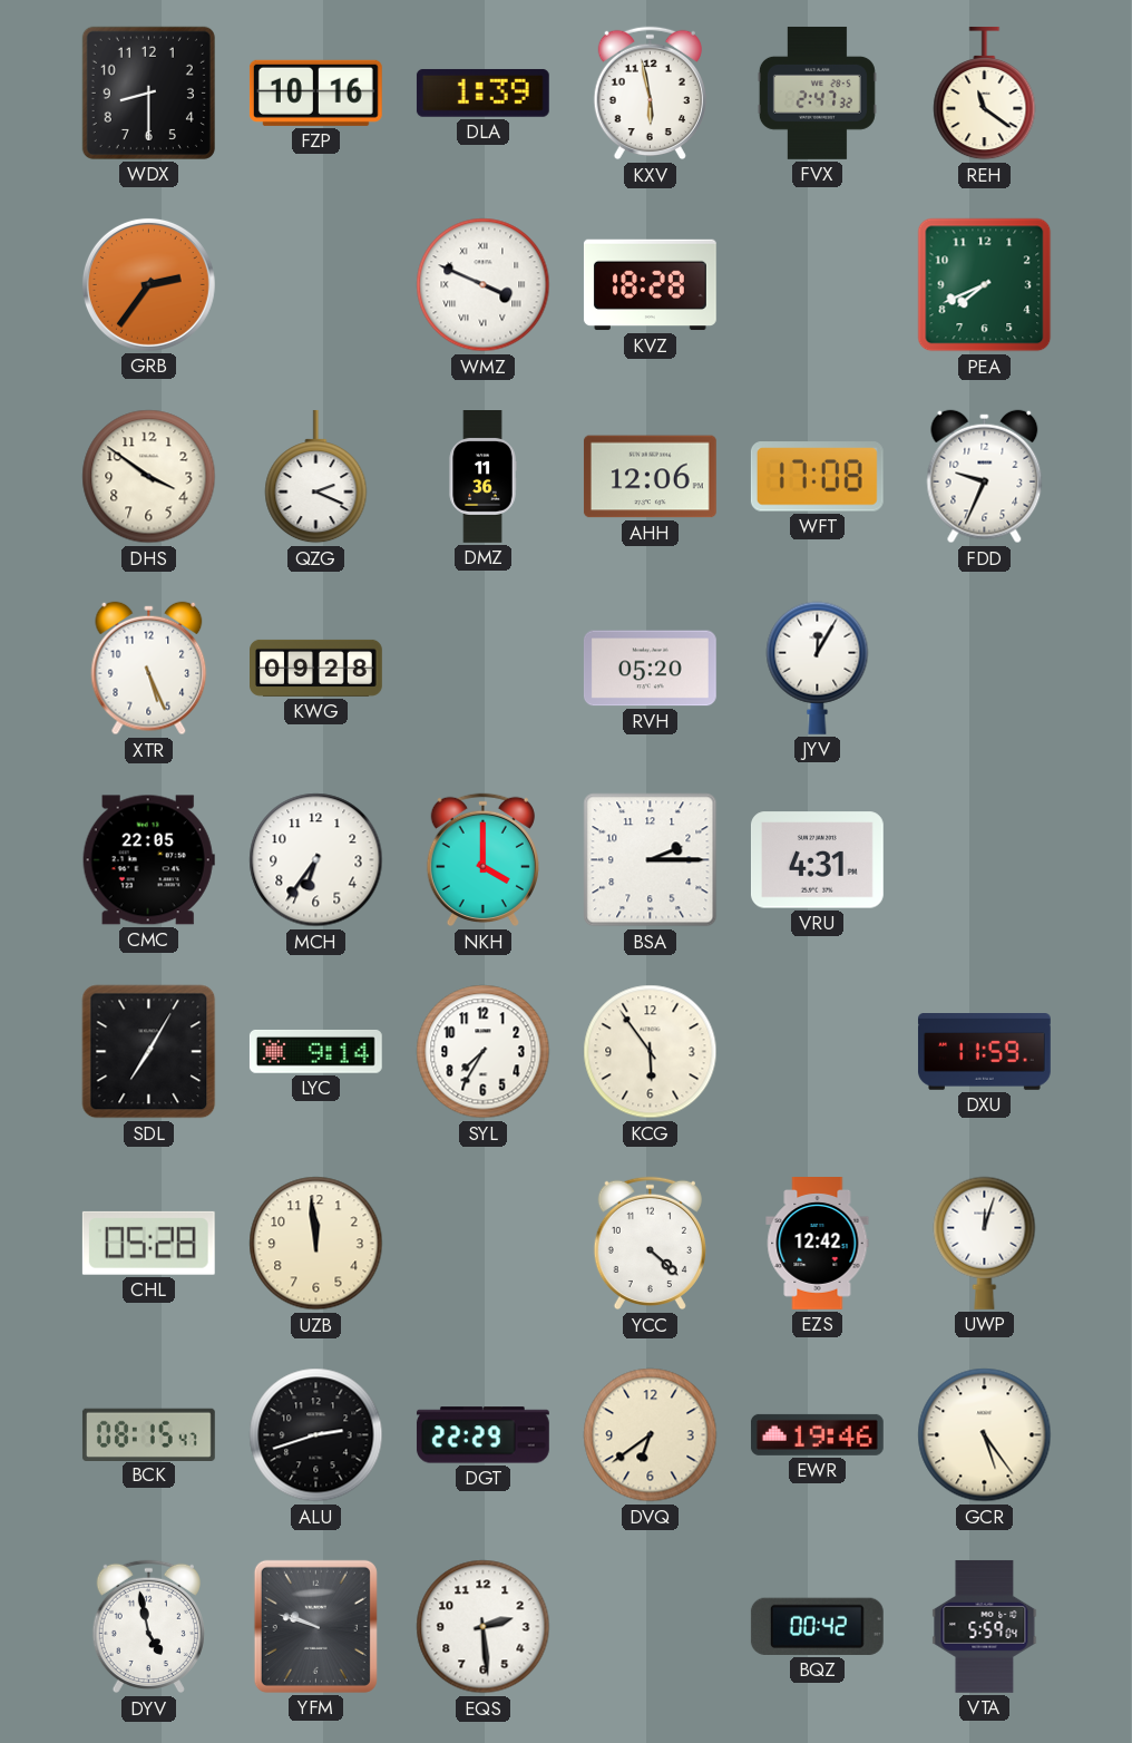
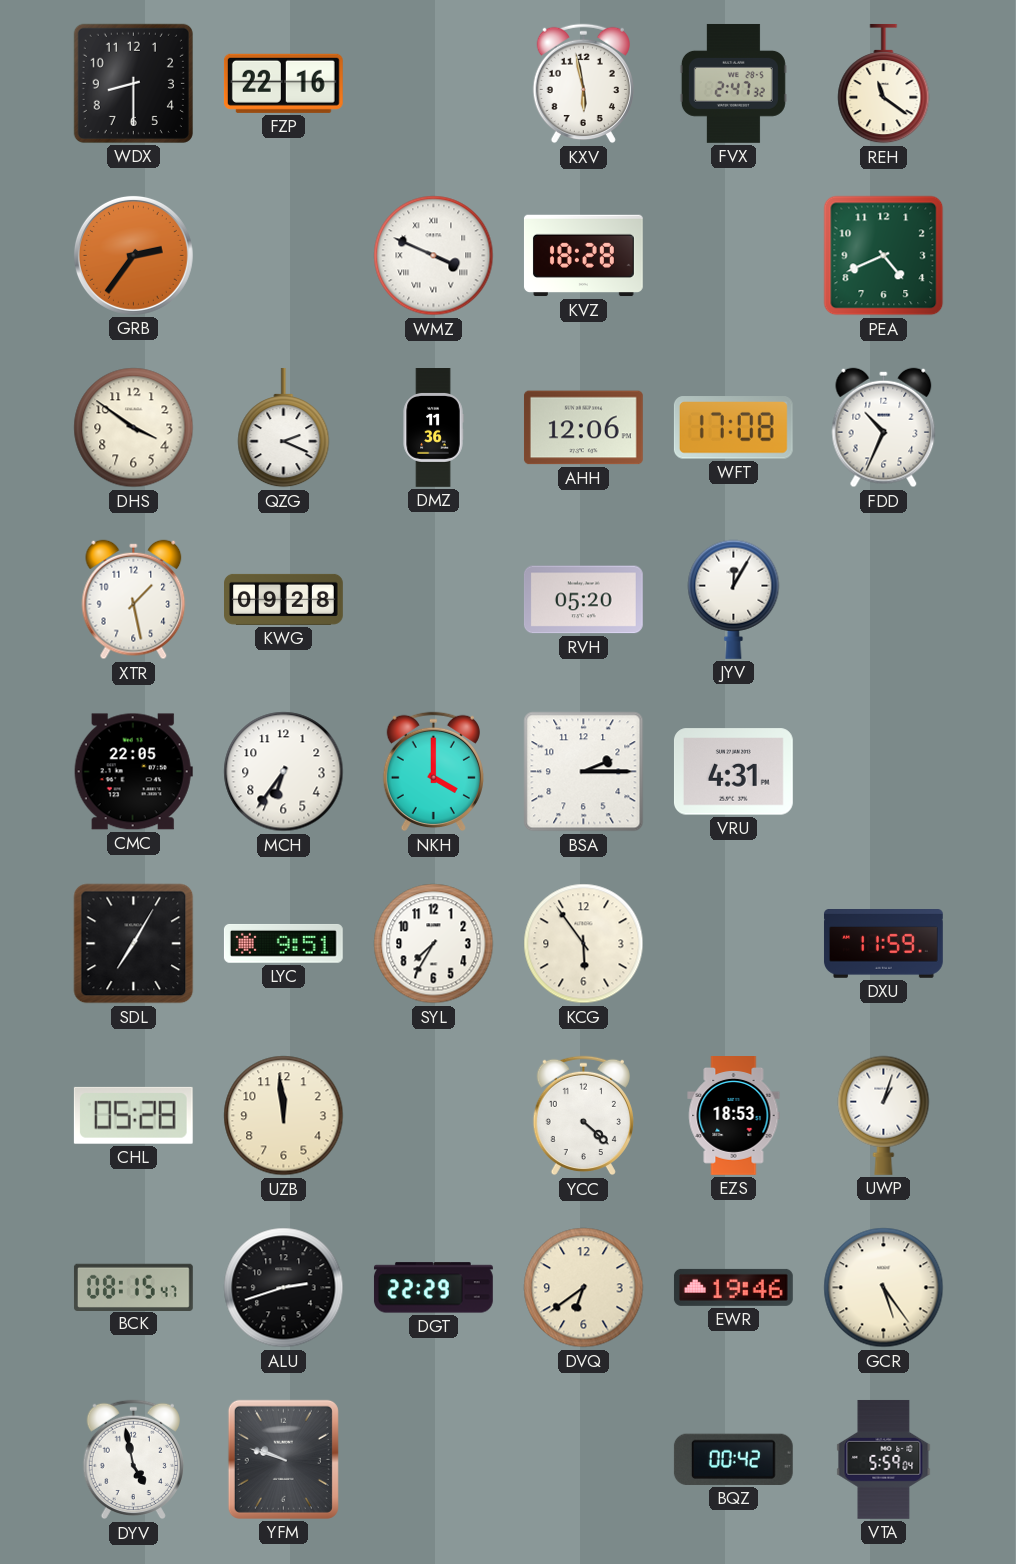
FZP: 10:16 -> 22:16
DLA: 1:39 -> none
PEA: 7:41 -> 4:41
FDD: 9:34 -> 10:34
XTR: 5:26 -> 1:28
LYC: 9:14 -> 9:51
EZS: 12:42 -> 18:53
UWP: 12:03 -> 1:03
EQS: 2:29 -> none
